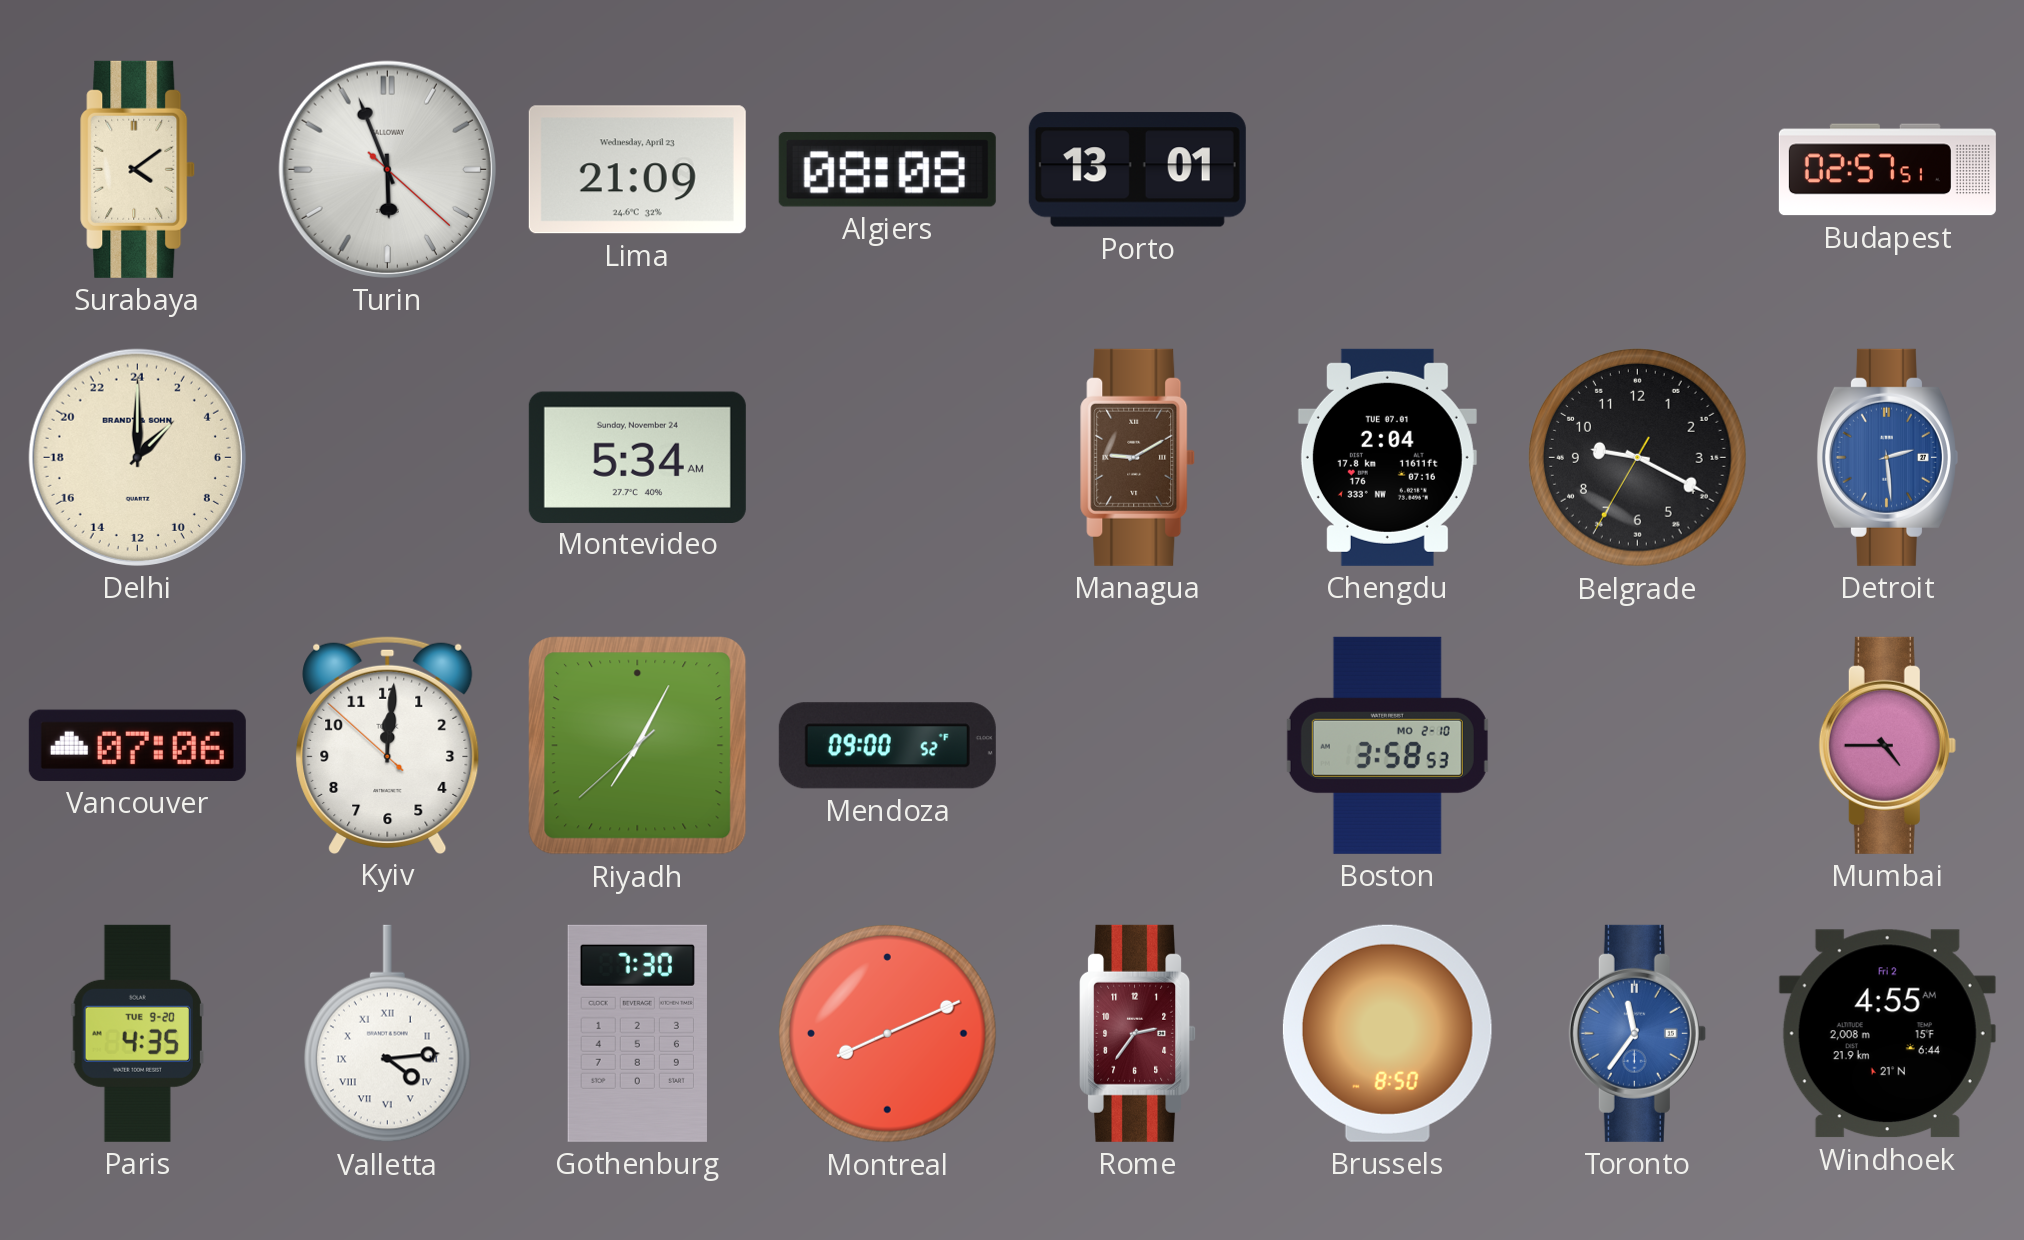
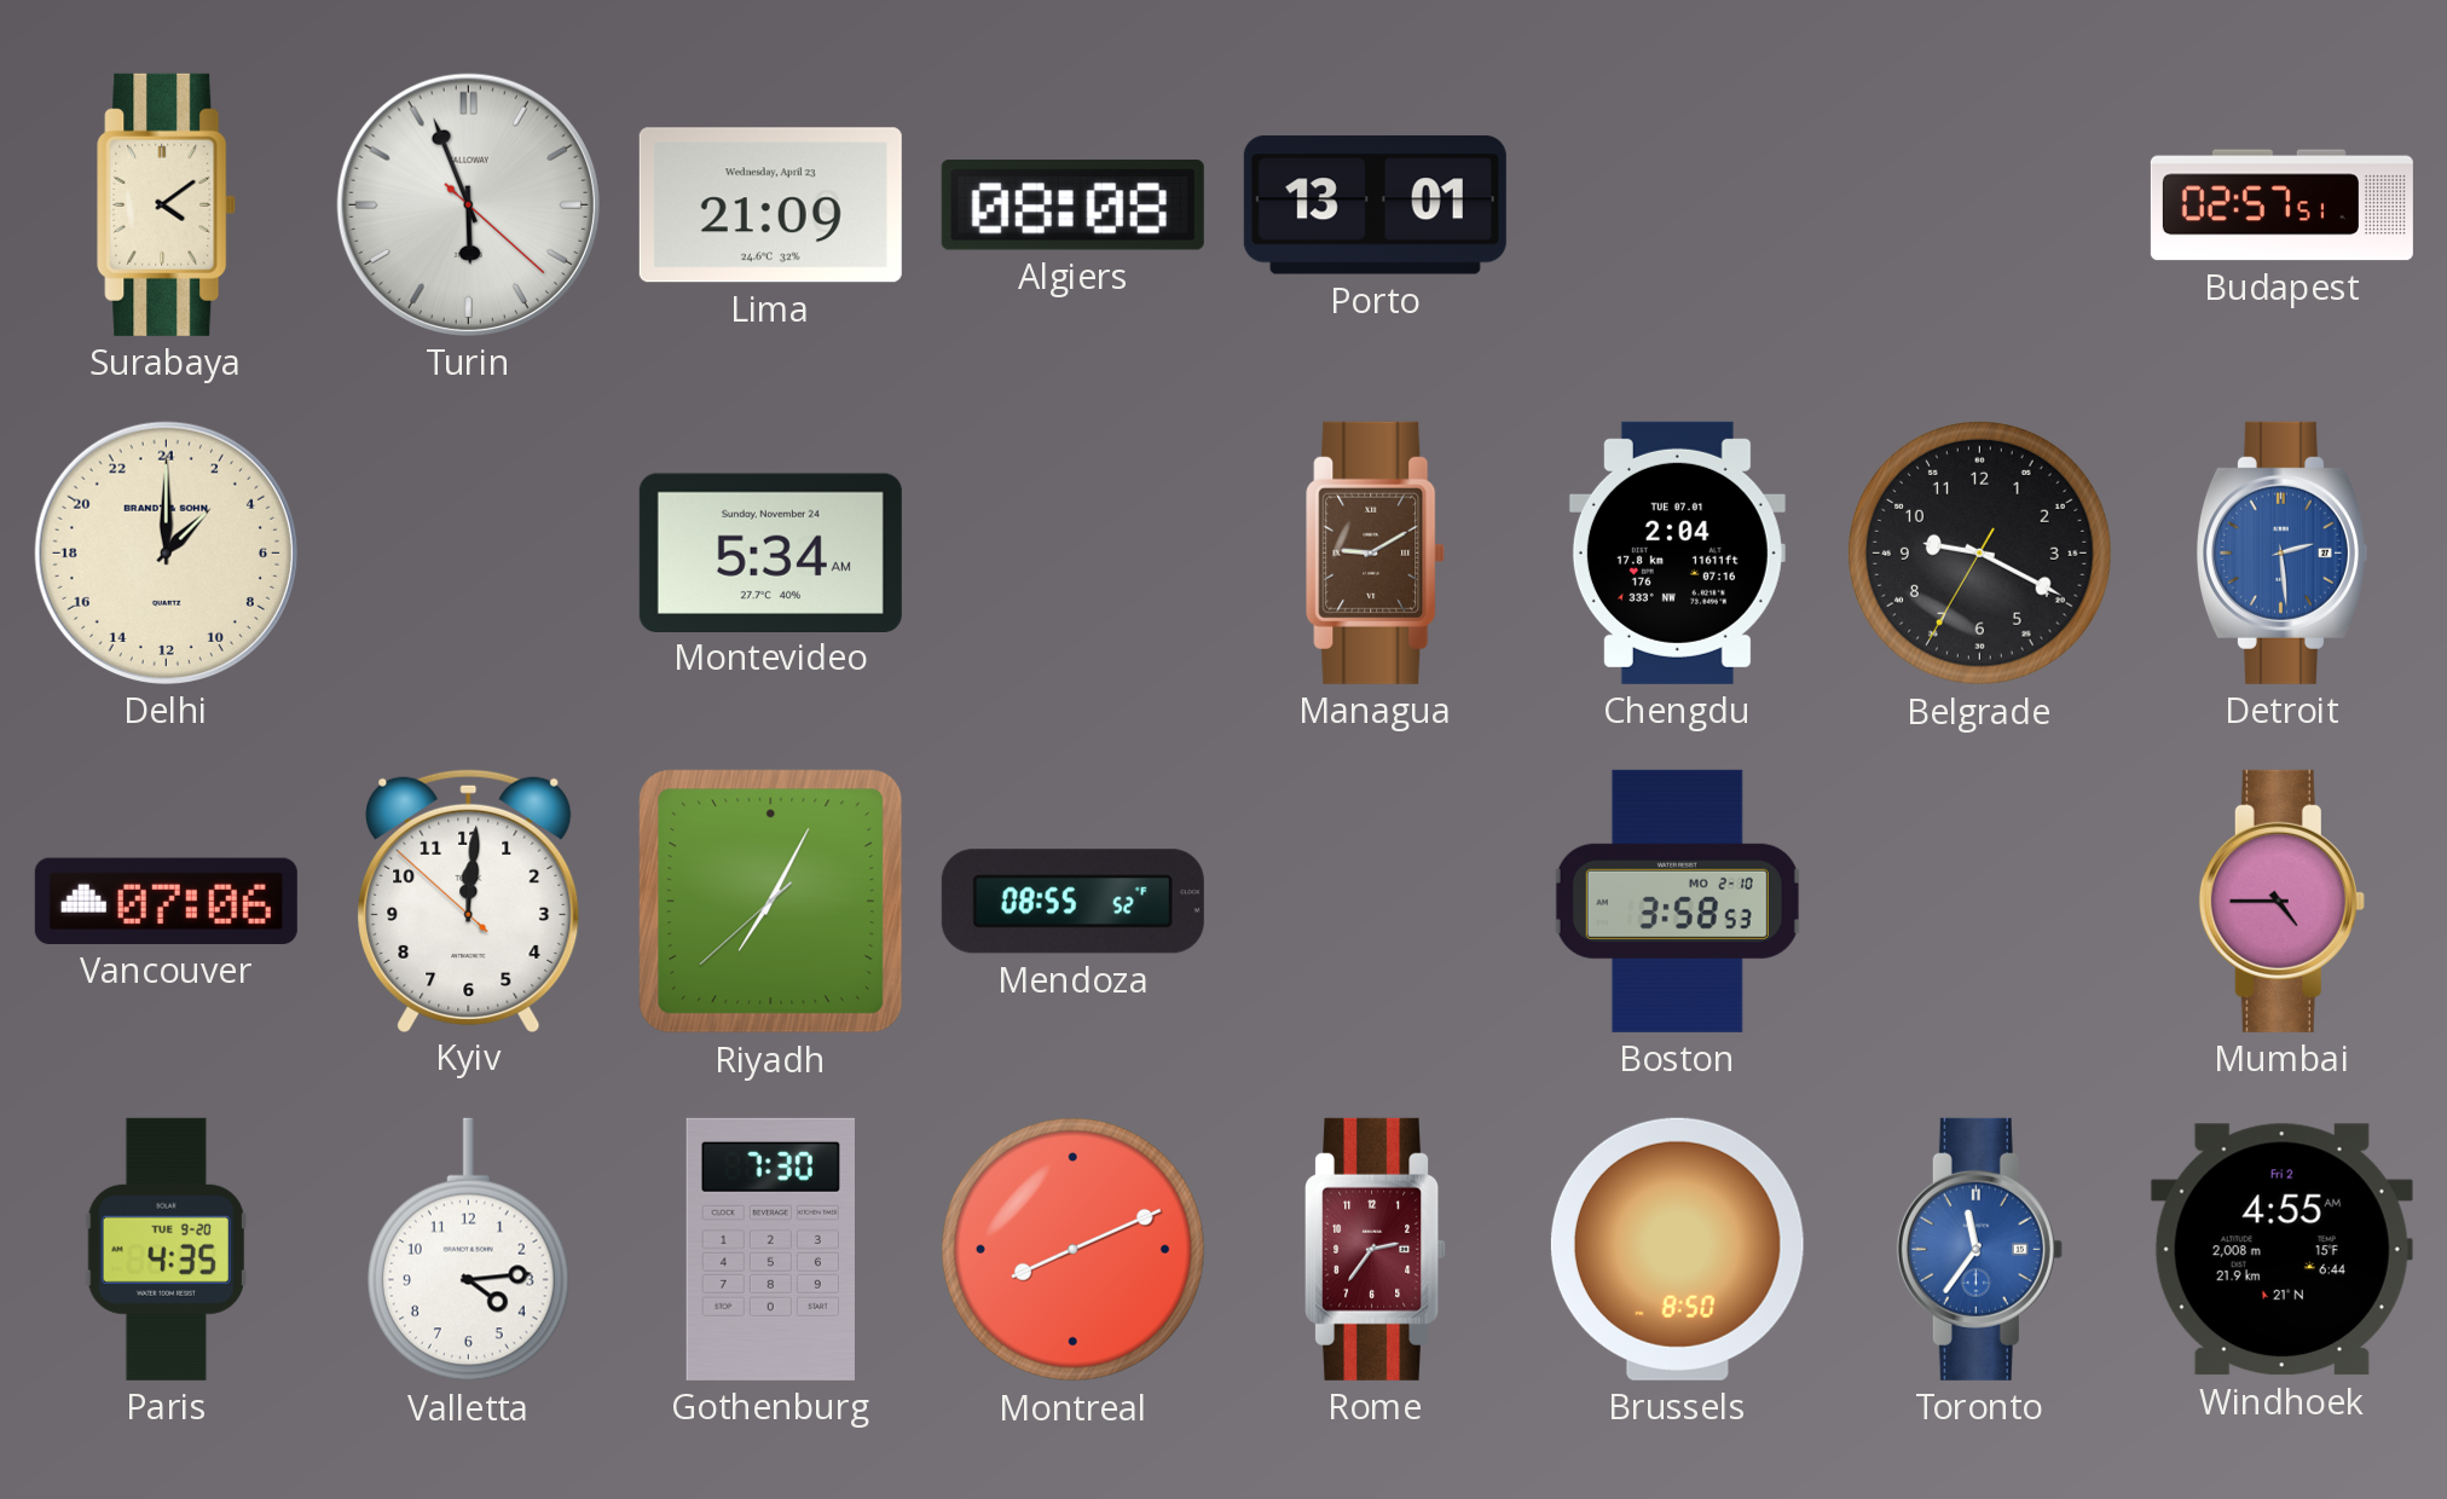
Mendoza: 09:00 -> 08:55
Valletta numerals: Roman -> Arabic
